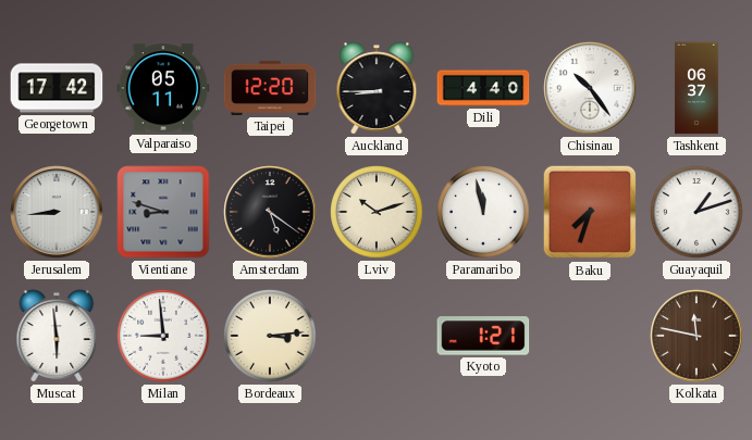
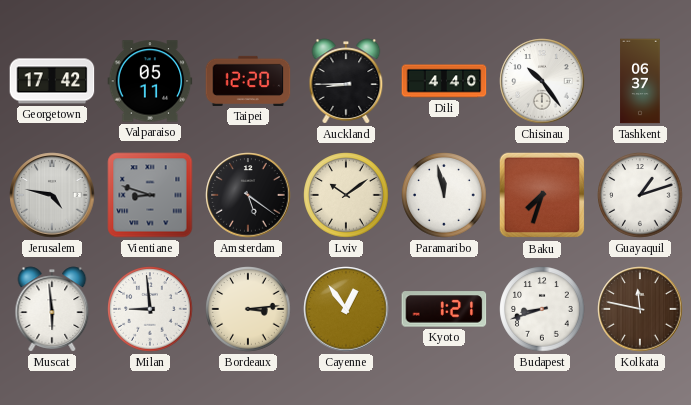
Jerusalem: 8:44 -> 4:47
Lviv: 10:12 -> 10:09
Cayenne: none -> 12:54
Budapest: none -> 8:42
